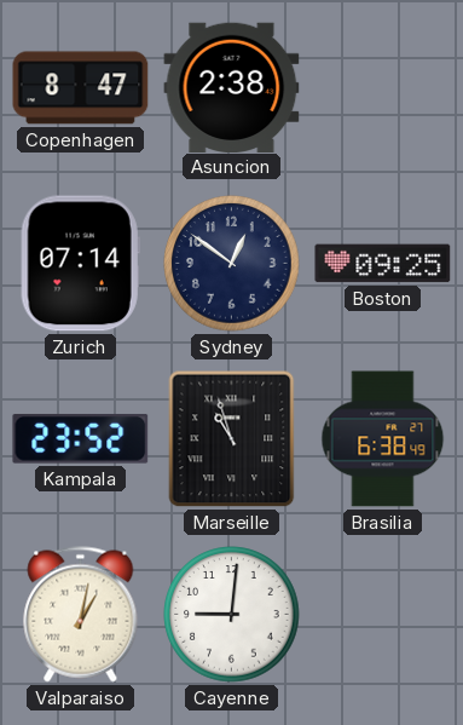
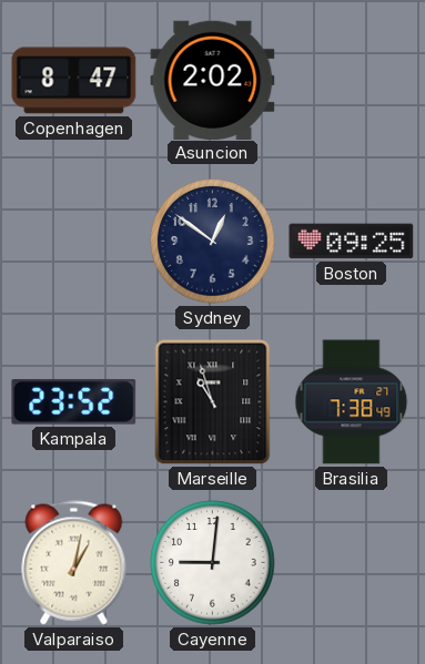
Asuncion: 2:38 -> 2:02
Zurich: 07:14 -> none
Brasilia: 6:38 -> 7:38
